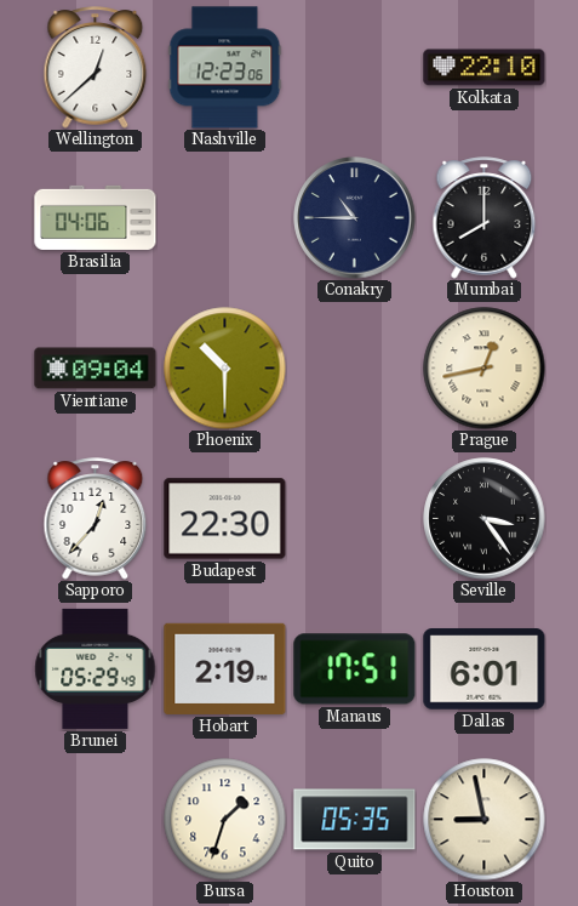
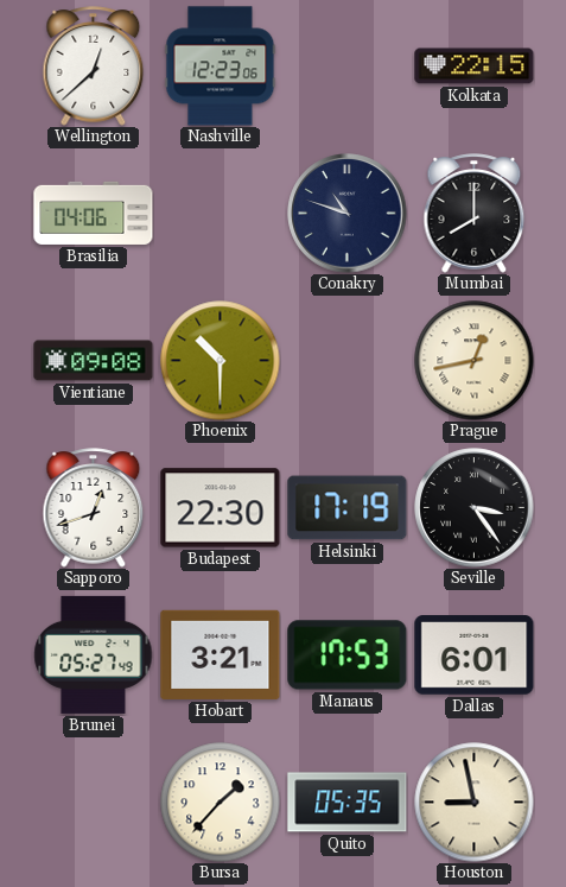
Kolkata: 22:10 -> 22:15
Conakry: 10:45 -> 10:48
Vientiane: 09:04 -> 09:08
Sapporo: 12:37 -> 12:42
Helsinki: none -> 17:19
Brunei: 05:29 -> 05:27
Hobart: 2:19 -> 3:21
Manaus: 17:51 -> 17:53
Bursa: 1:33 -> 1:37
